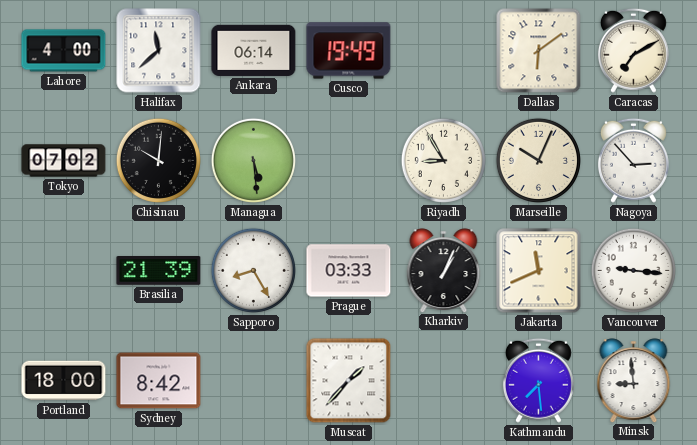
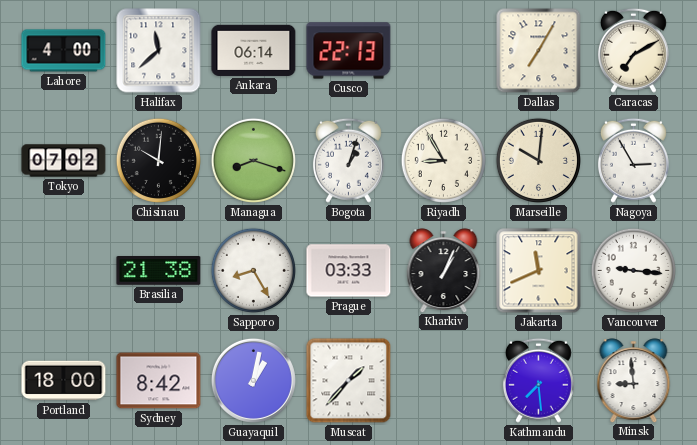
Cusco: 19:49 -> 22:13
Dallas: 6:09 -> 7:05
Managua: 5:29 -> 8:18
Bogota: none -> 1:03
Marseille: 10:04 -> 10:01
Nagoya: 2:53 -> 2:55
Brasilia: 21:39 -> 21:38
Guayaquil: none -> 1:02
